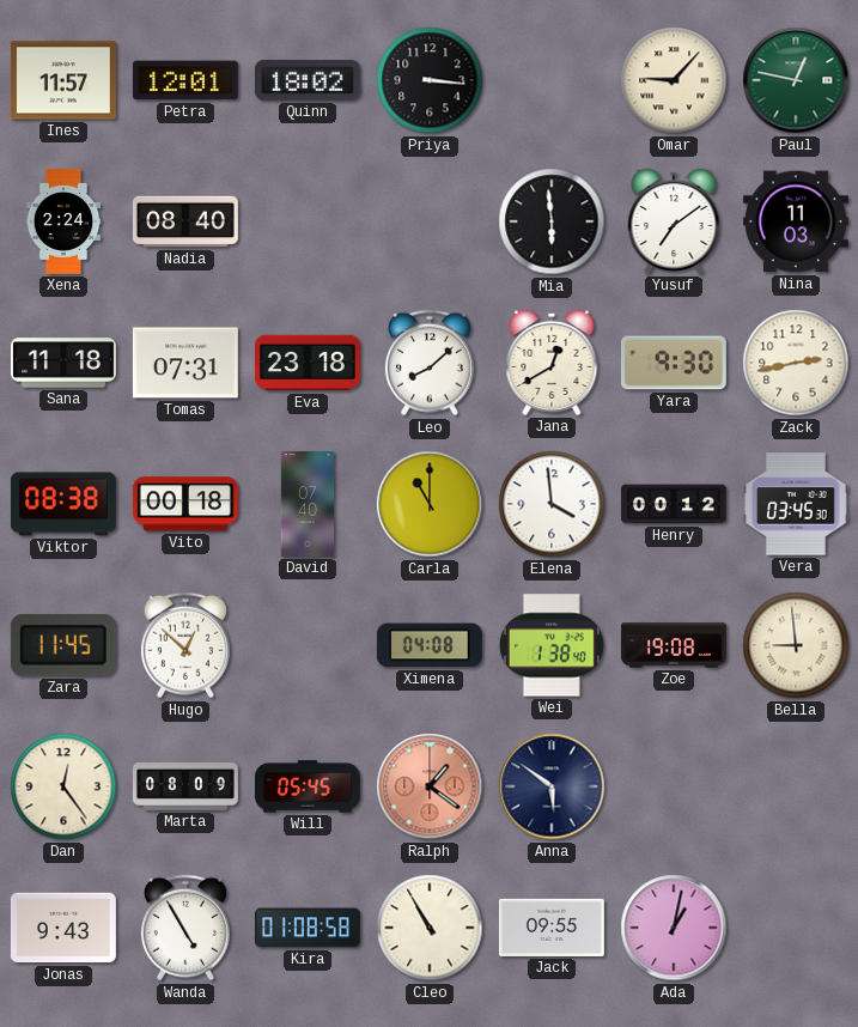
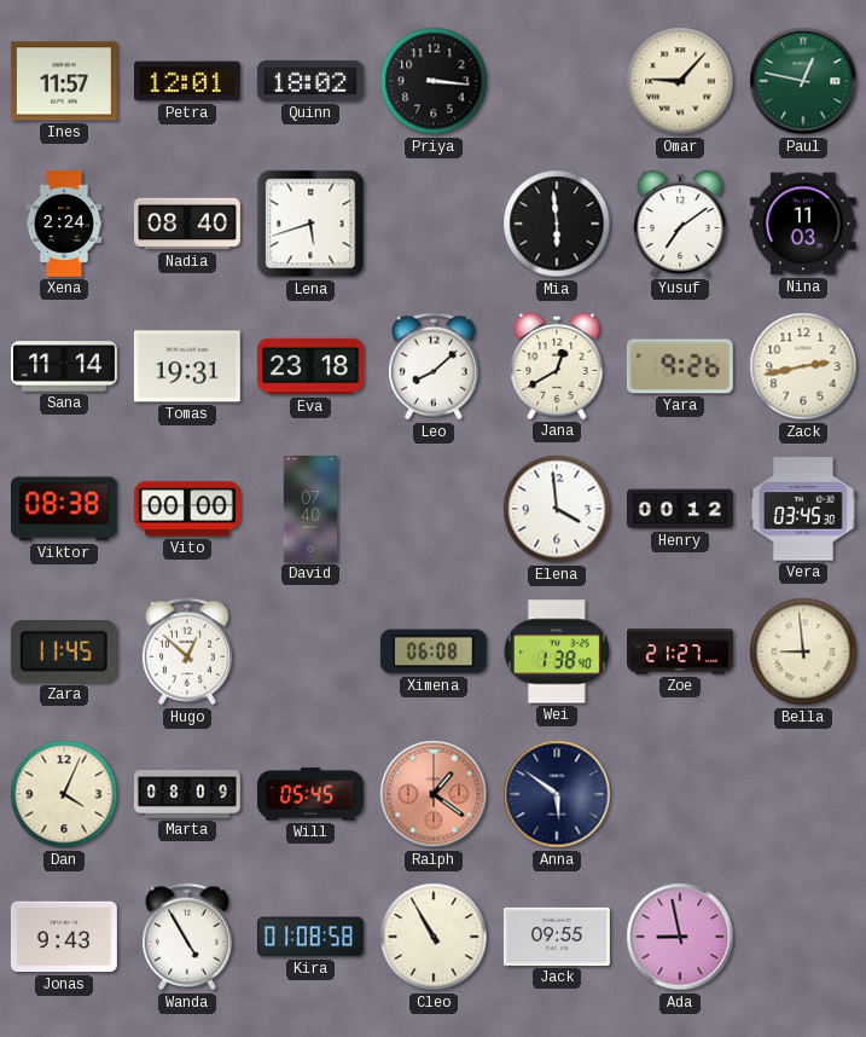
Lena: none -> 5:42
Sana: 11:18 -> 11:14
Tomas: 07:31 -> 19:31
Yara: 9:30 -> 9:26
Vito: 00:18 -> 00:00
Carla: 11:00 -> none
Ximena: 04:08 -> 06:08
Zoe: 19:08 -> 21:27
Dan: 12:24 -> 4:04
Ada: 1:02 -> 8:58
